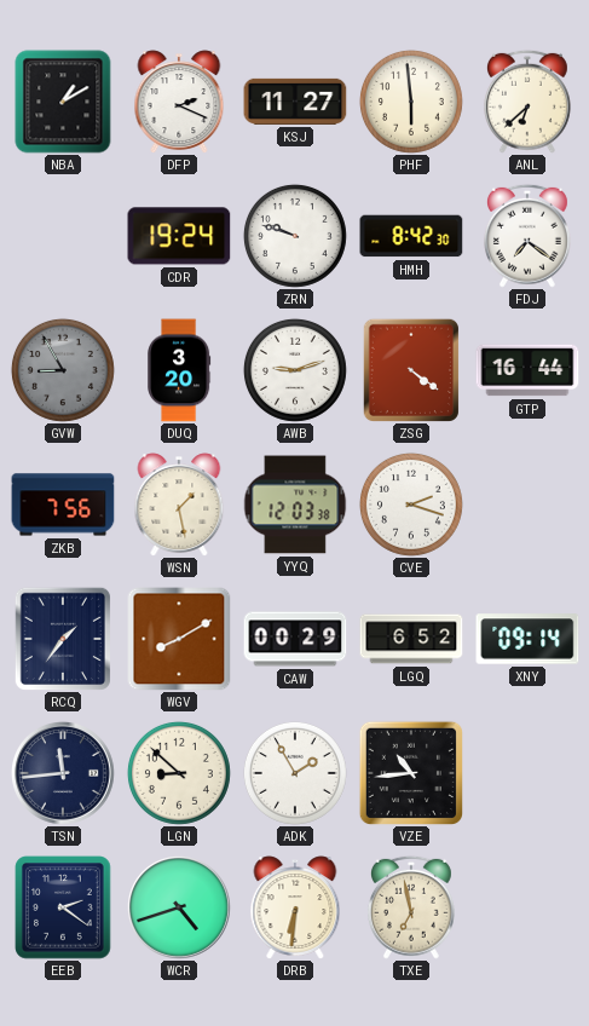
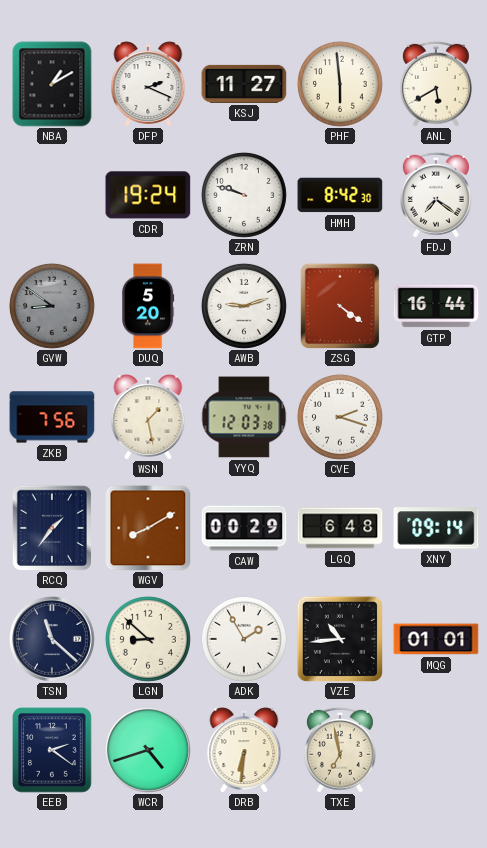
ANL: 6:38 -> 5:40
GVW: 8:55 -> 8:51
DUQ: 3:20 -> 5:20
LGQ: 6:52 -> 6:48
TSN: 11:44 -> 11:22
MQG: none -> 01:01
